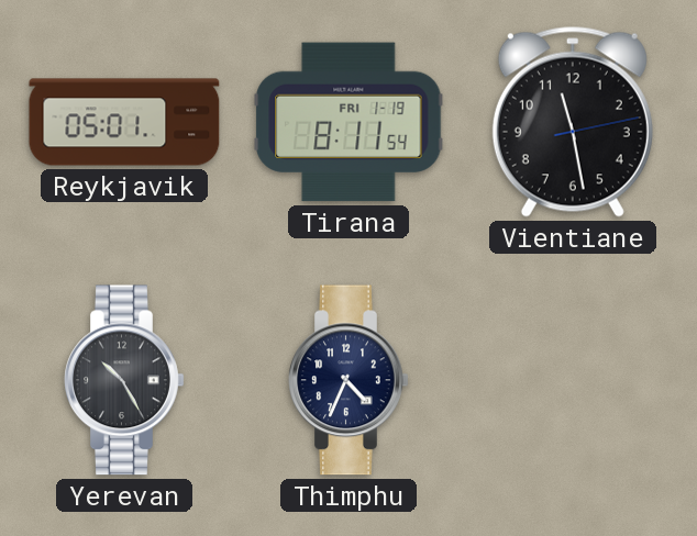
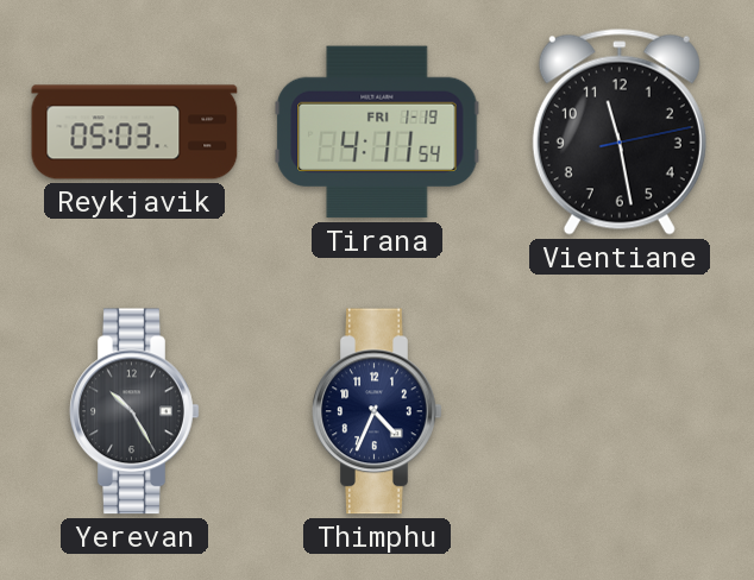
Reykjavik: 05:01 -> 05:03
Tirana: 8:11 -> 4:11
